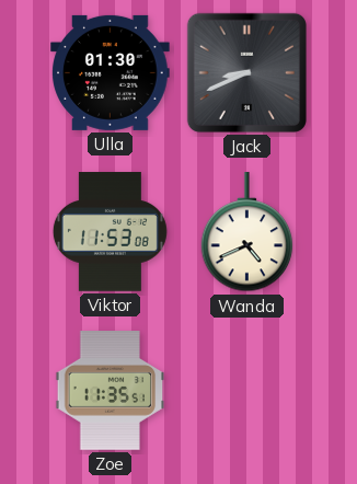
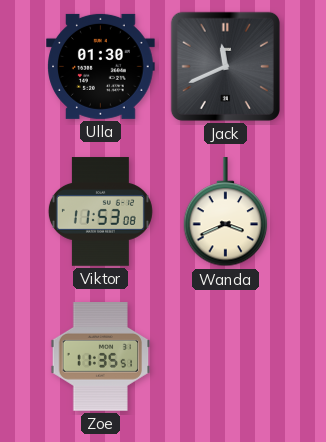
Jack: 8:41 -> 11:41
Wanda: 4:41 -> 3:41
